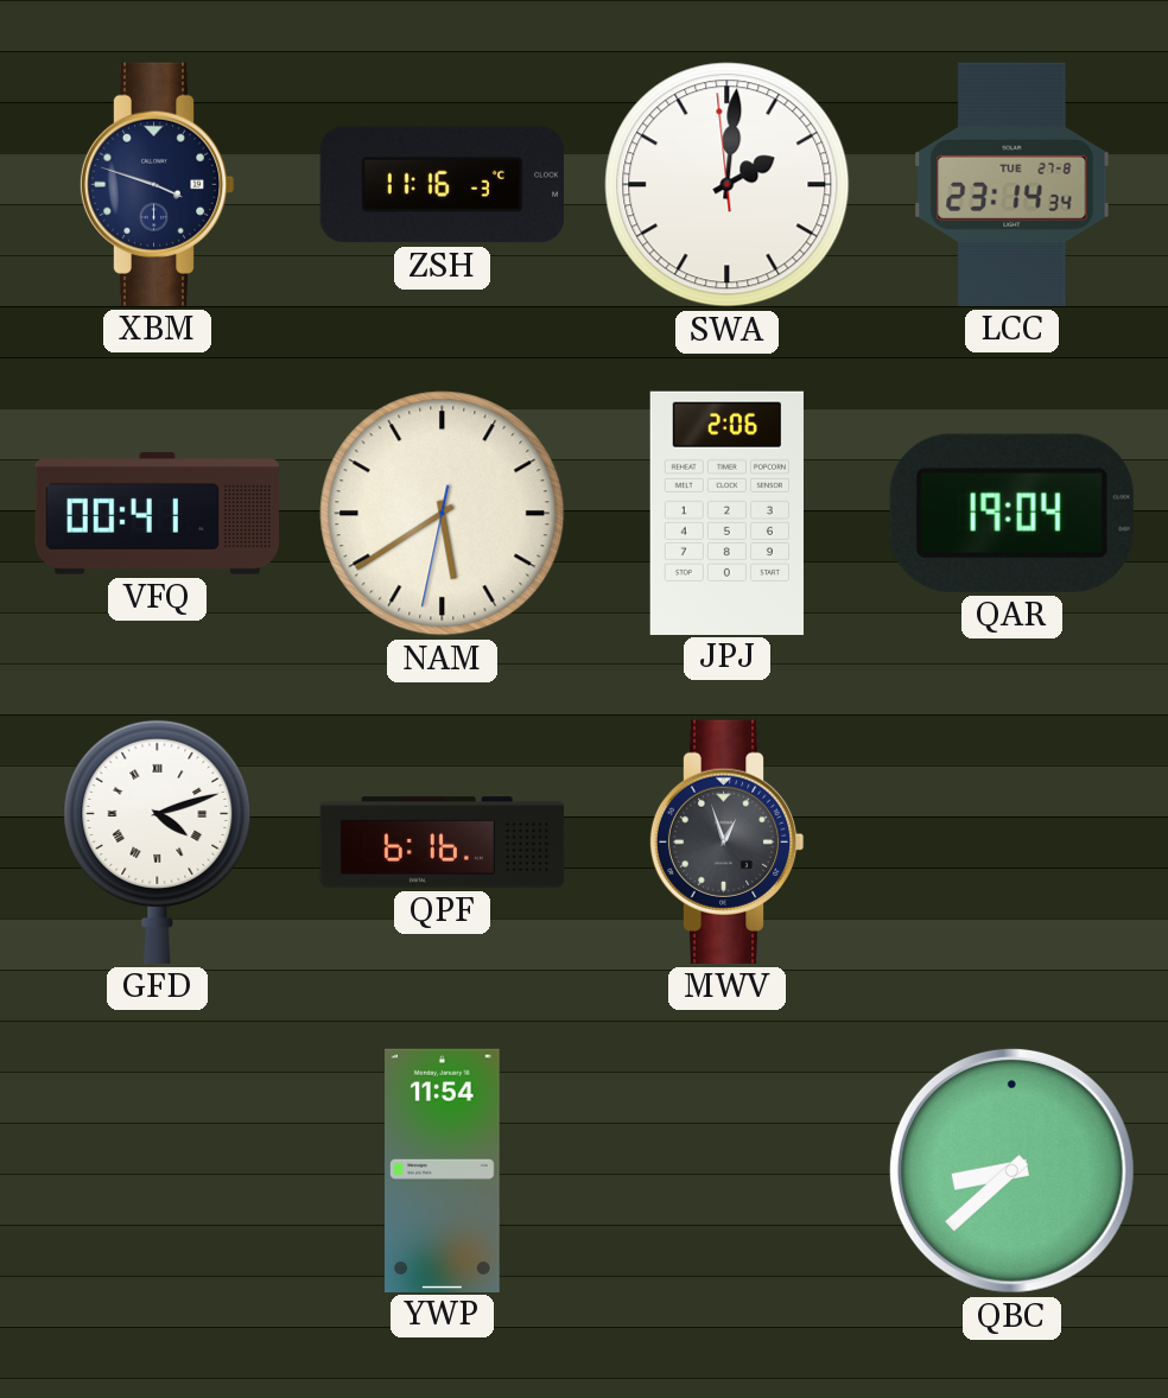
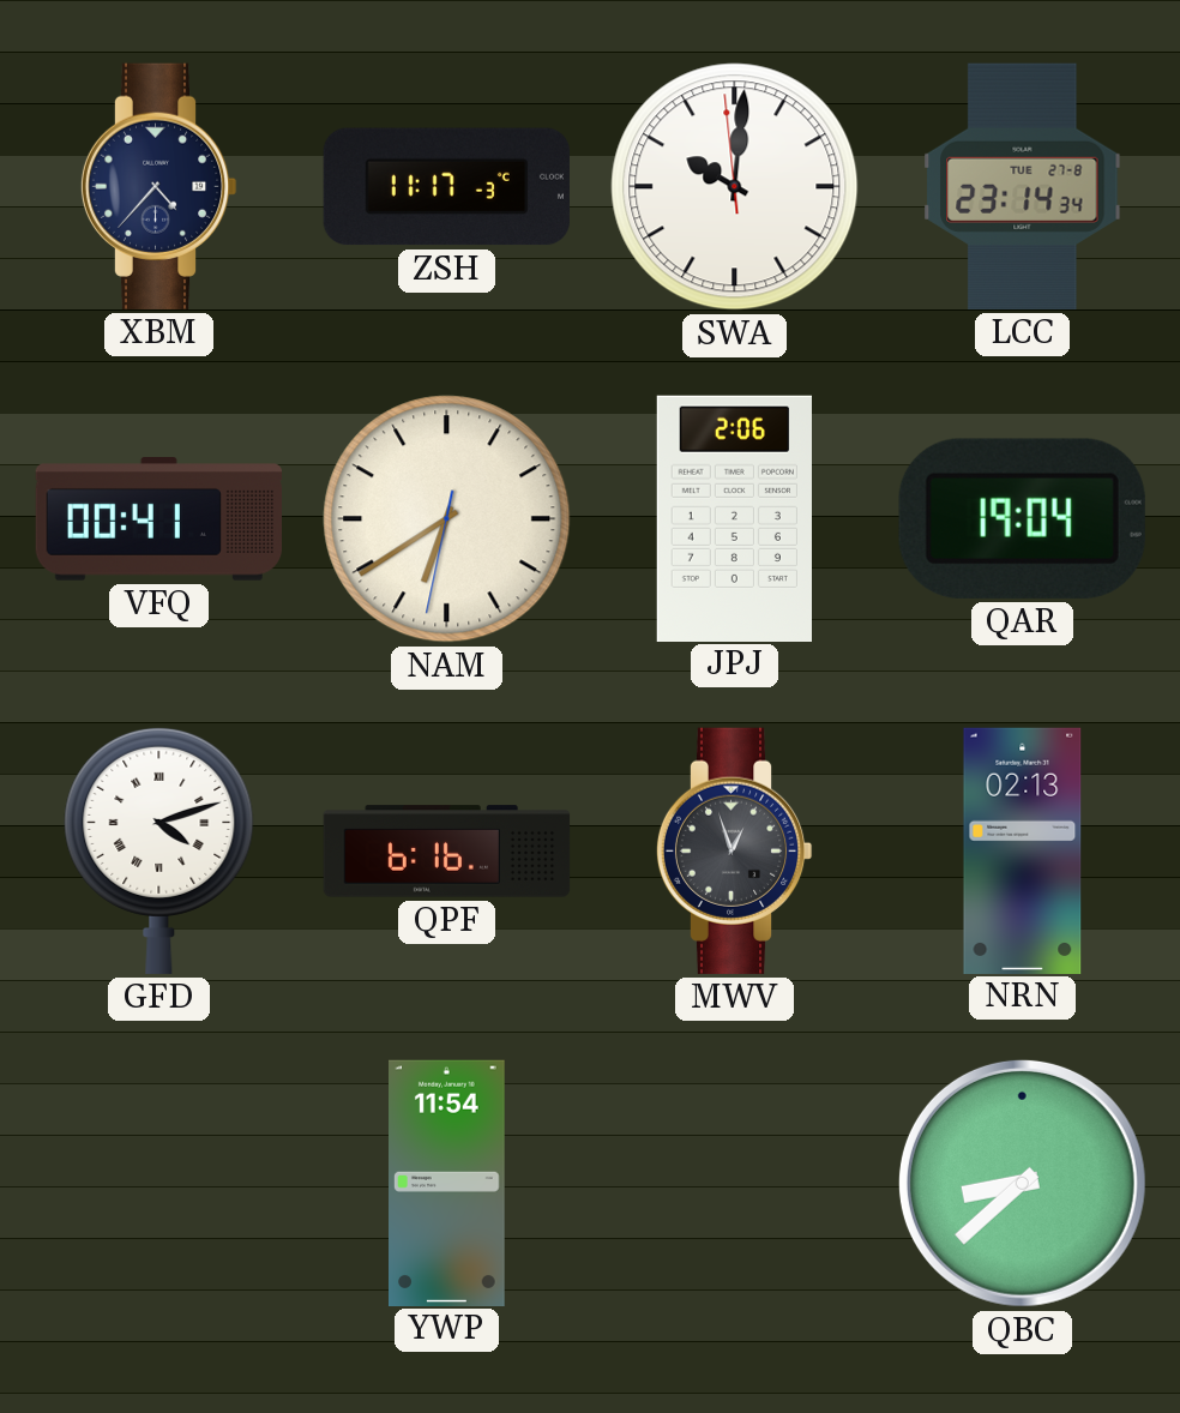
XBM: 3:48 -> 4:37
ZSH: 11:16 -> 11:17
SWA: 2:00 -> 10:00
NAM: 5:39 -> 6:39
NRN: none -> 02:13
